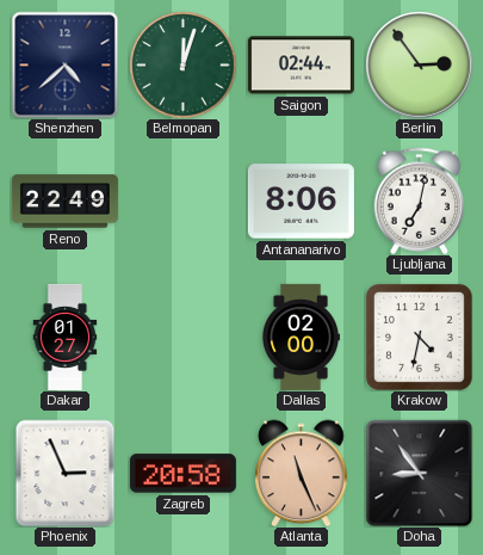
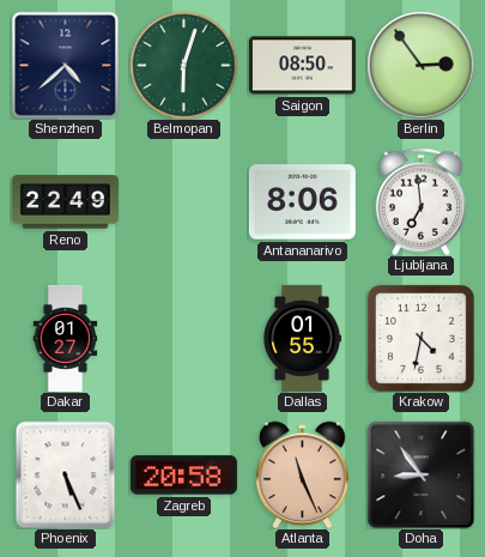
Belmopan: 12:03 -> 6:03
Saigon: 02:44 -> 08:50
Ljubljana: 7:02 -> 6:59
Dallas: 02:00 -> 01:55
Phoenix: 2:56 -> 5:26
